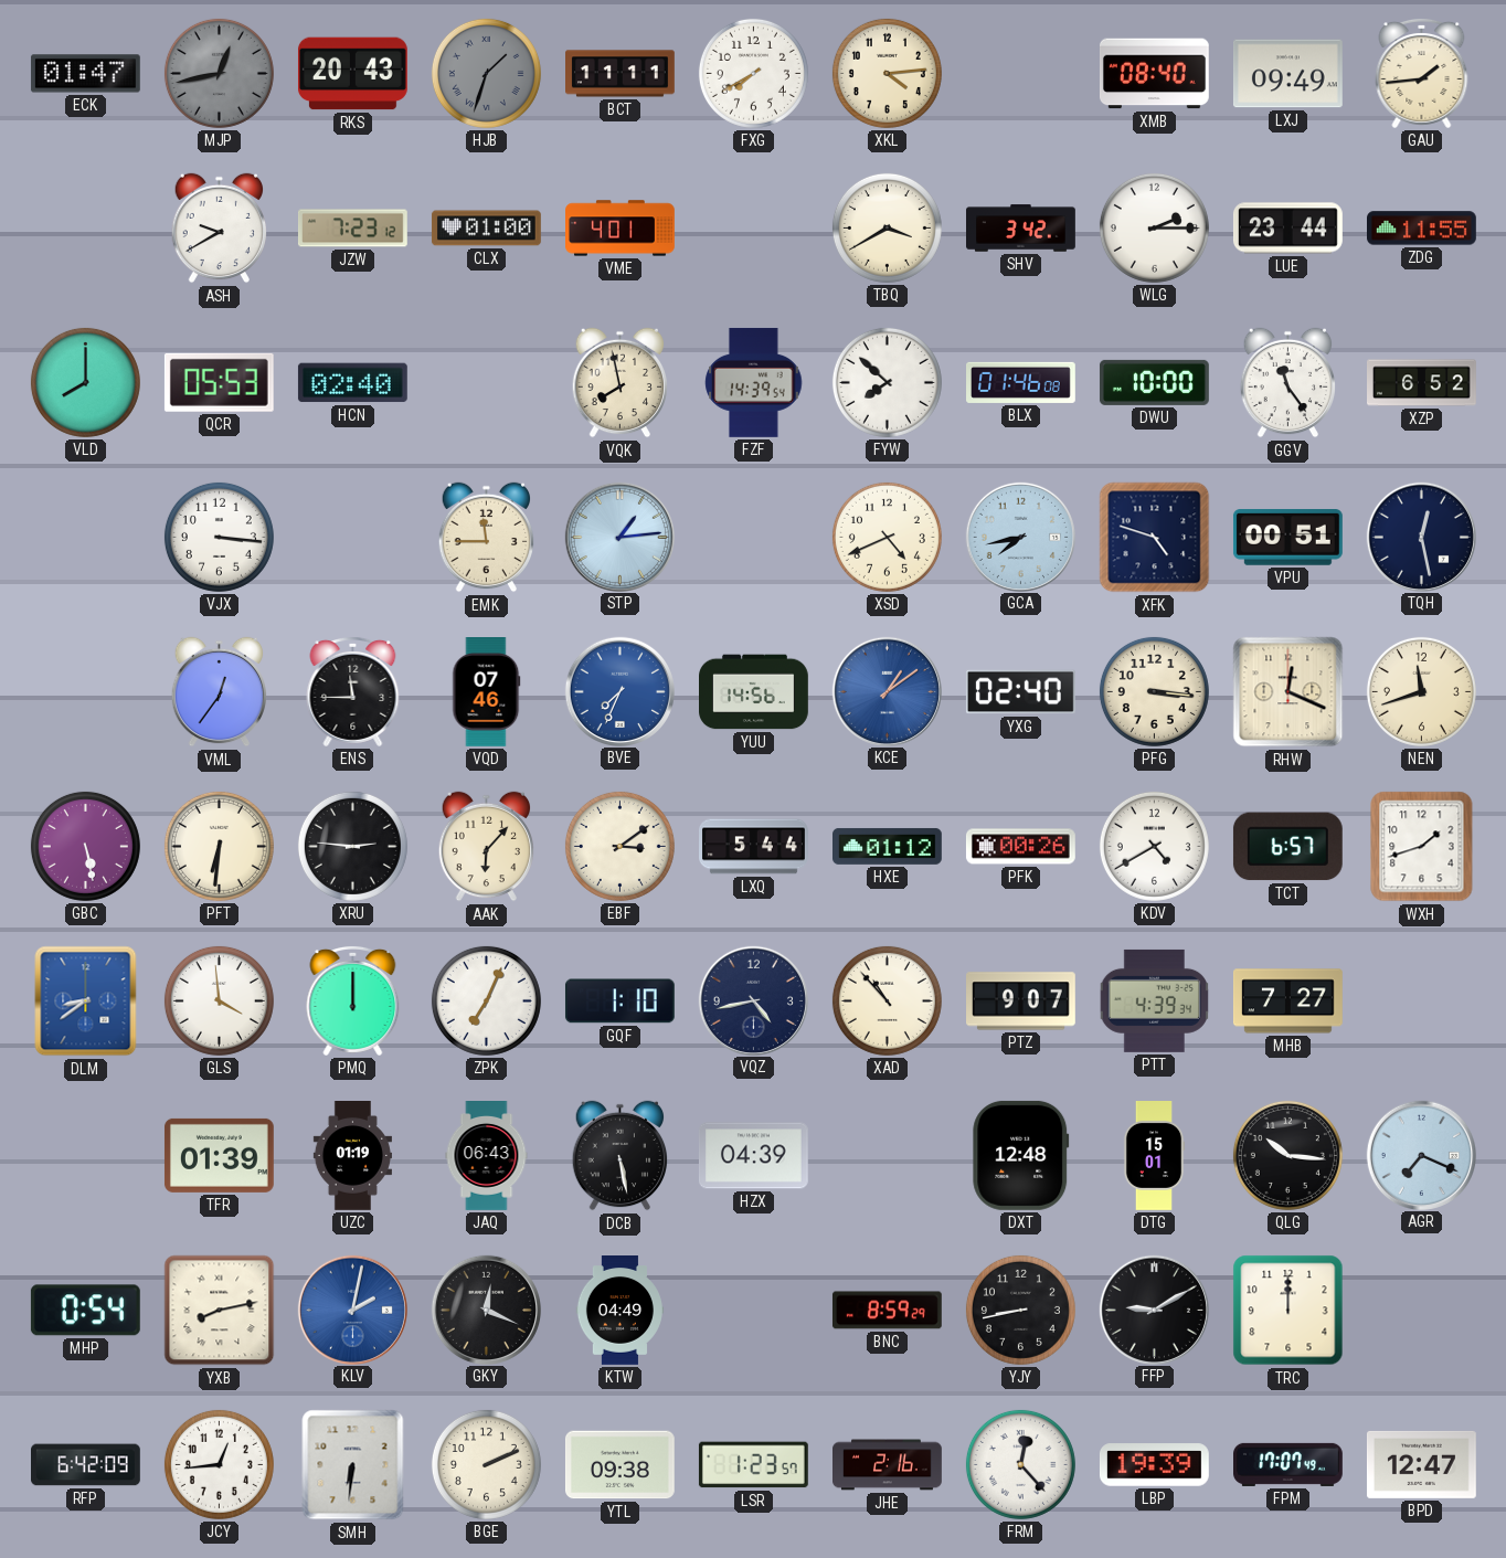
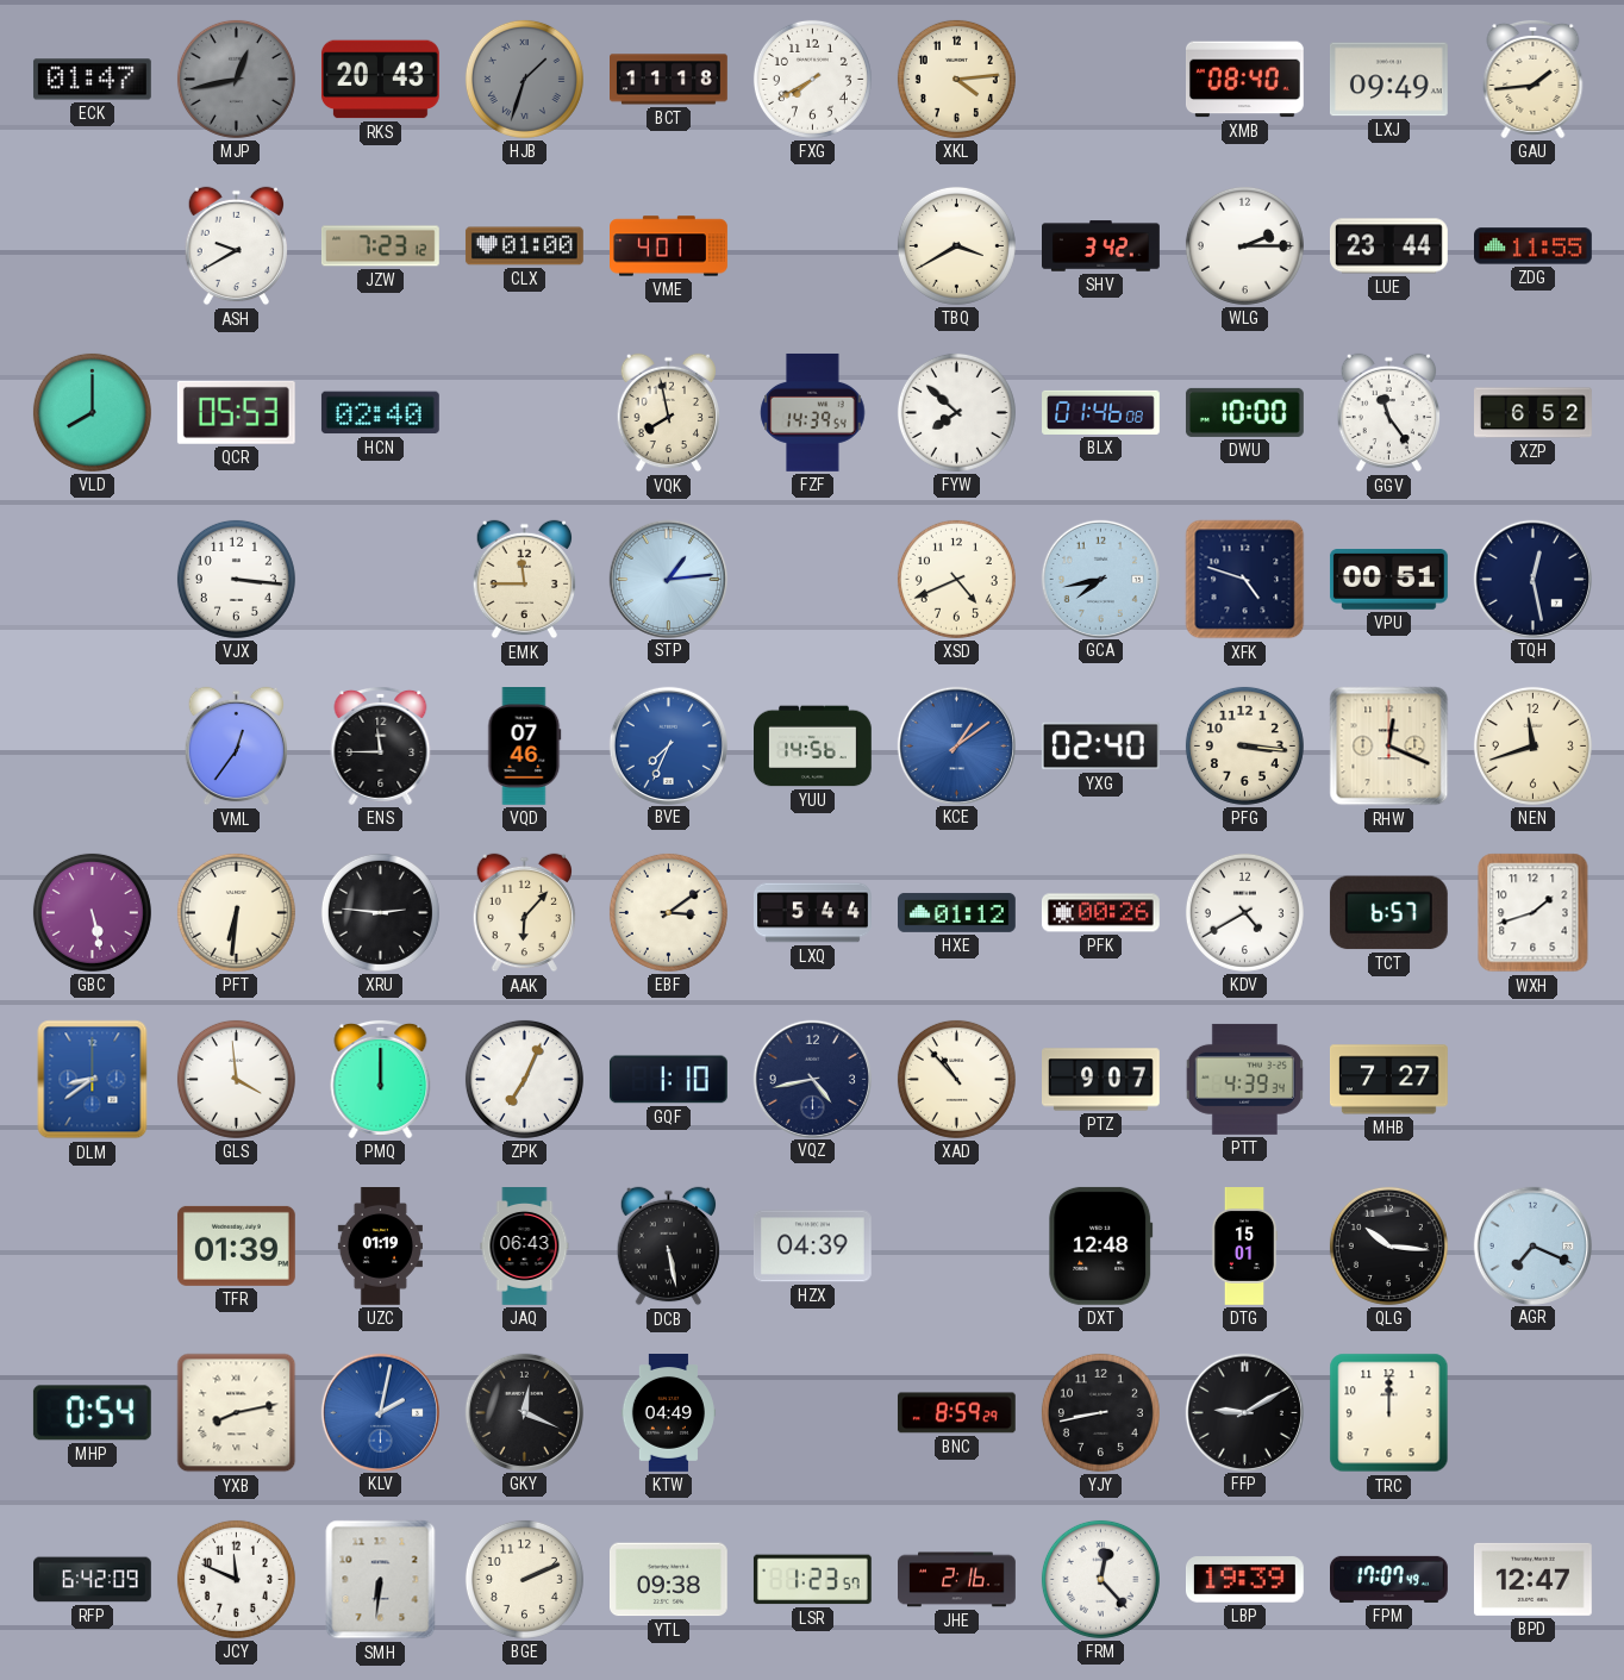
BCT: 11:11 -> 11:18
JCY: 12:44 -> 11:49
